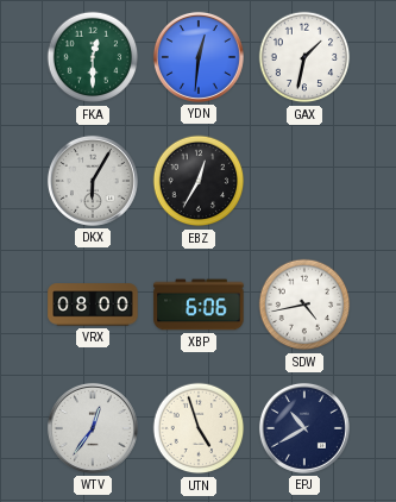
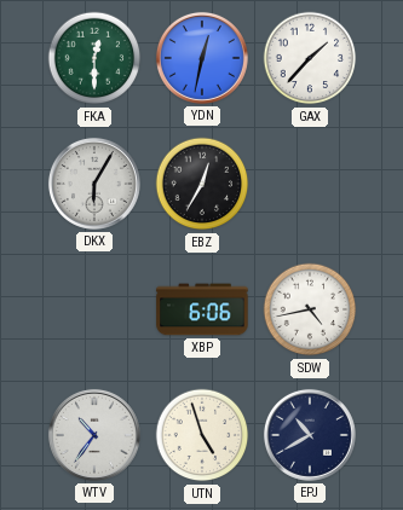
YDN: 12:31 -> 12:32
GAX: 1:32 -> 1:37
VRX: 08:00 -> none
WTV: 12:36 -> 10:36
